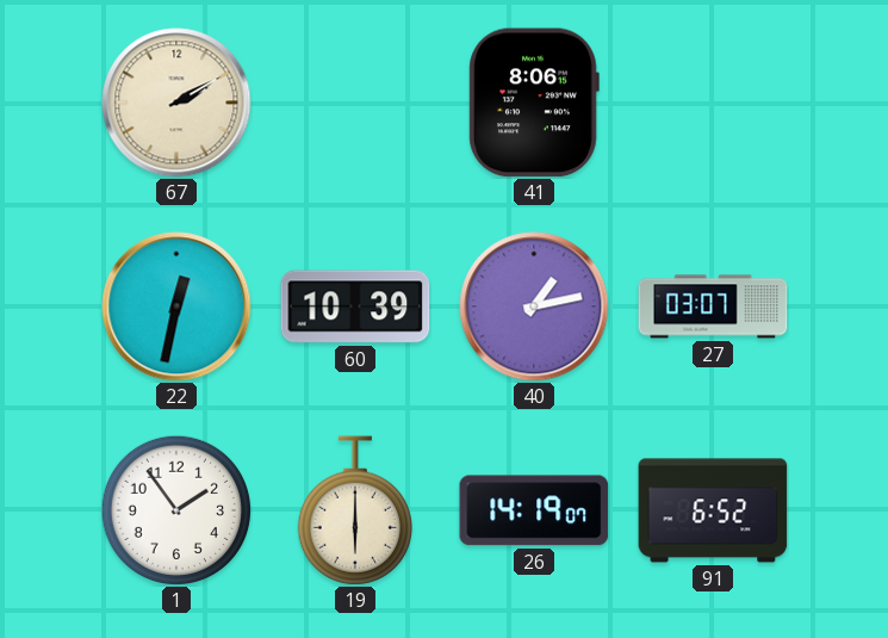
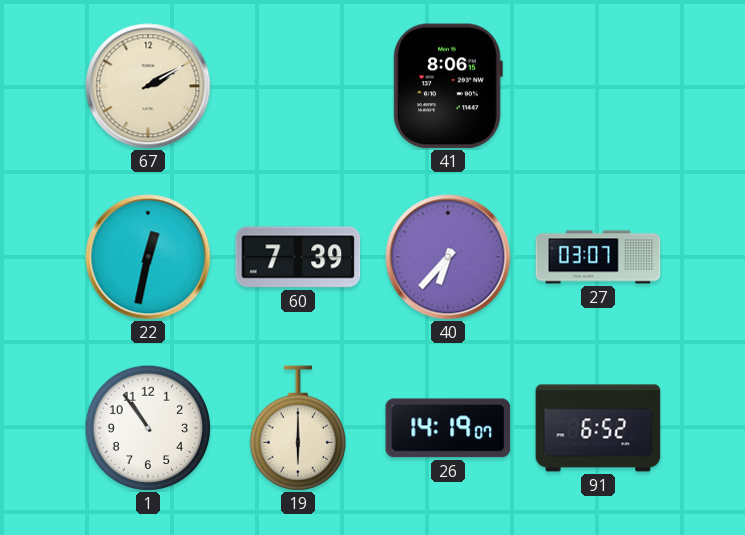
60: 10:39 -> 7:39
40: 1:13 -> 6:37
1: 1:54 -> 10:54
